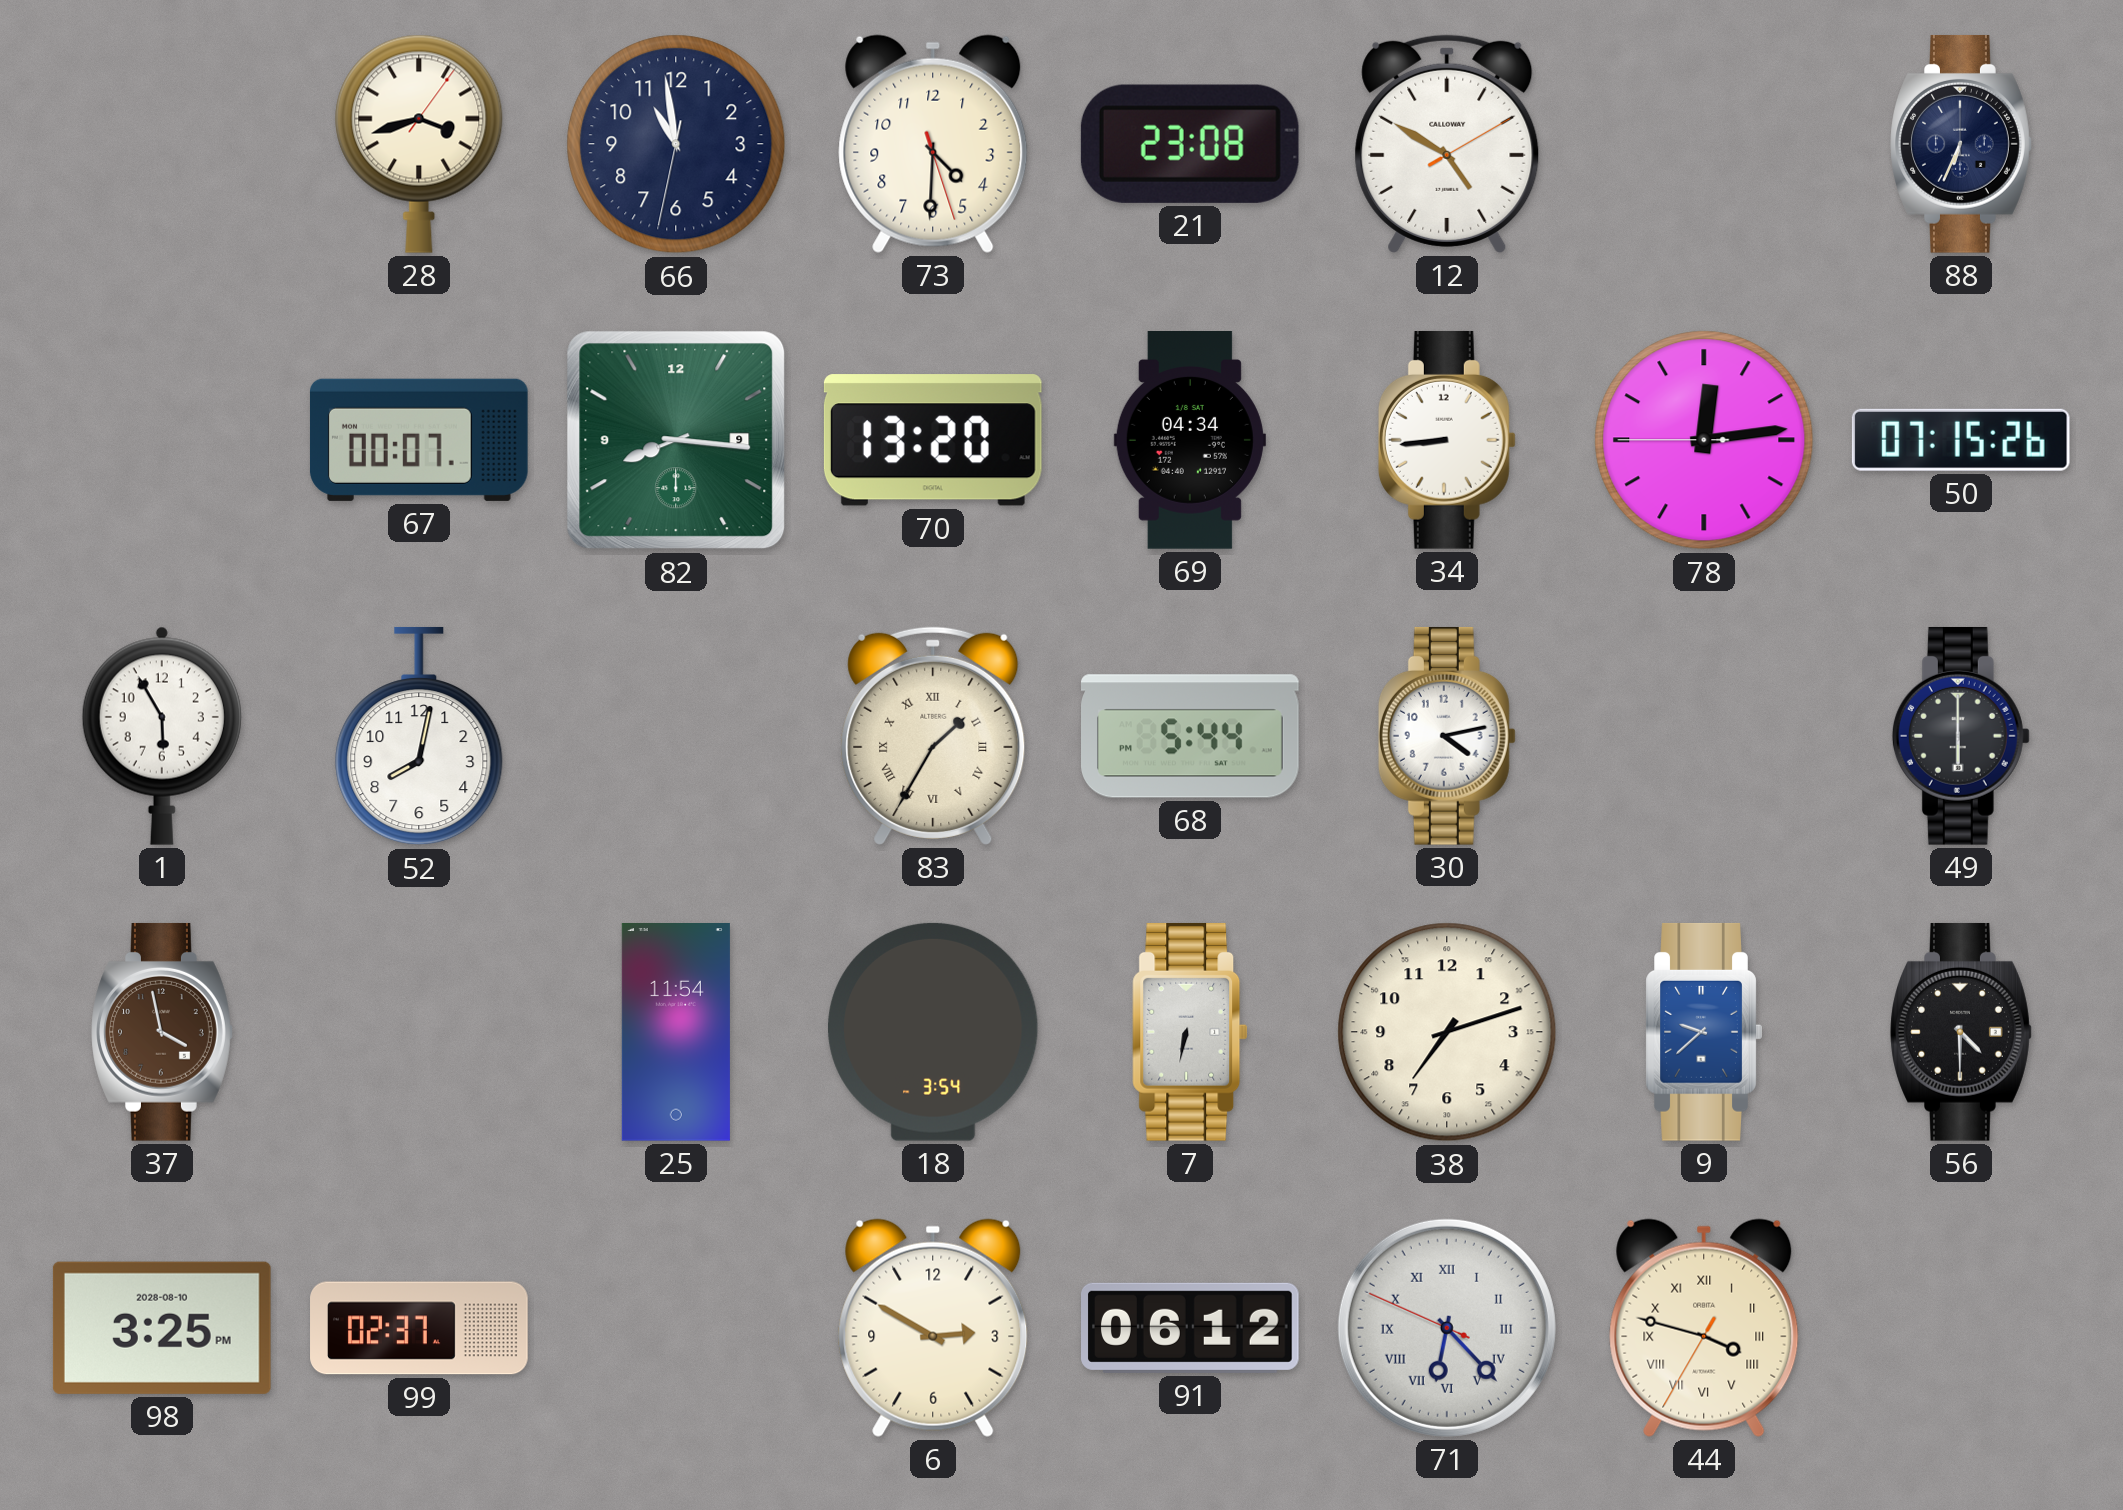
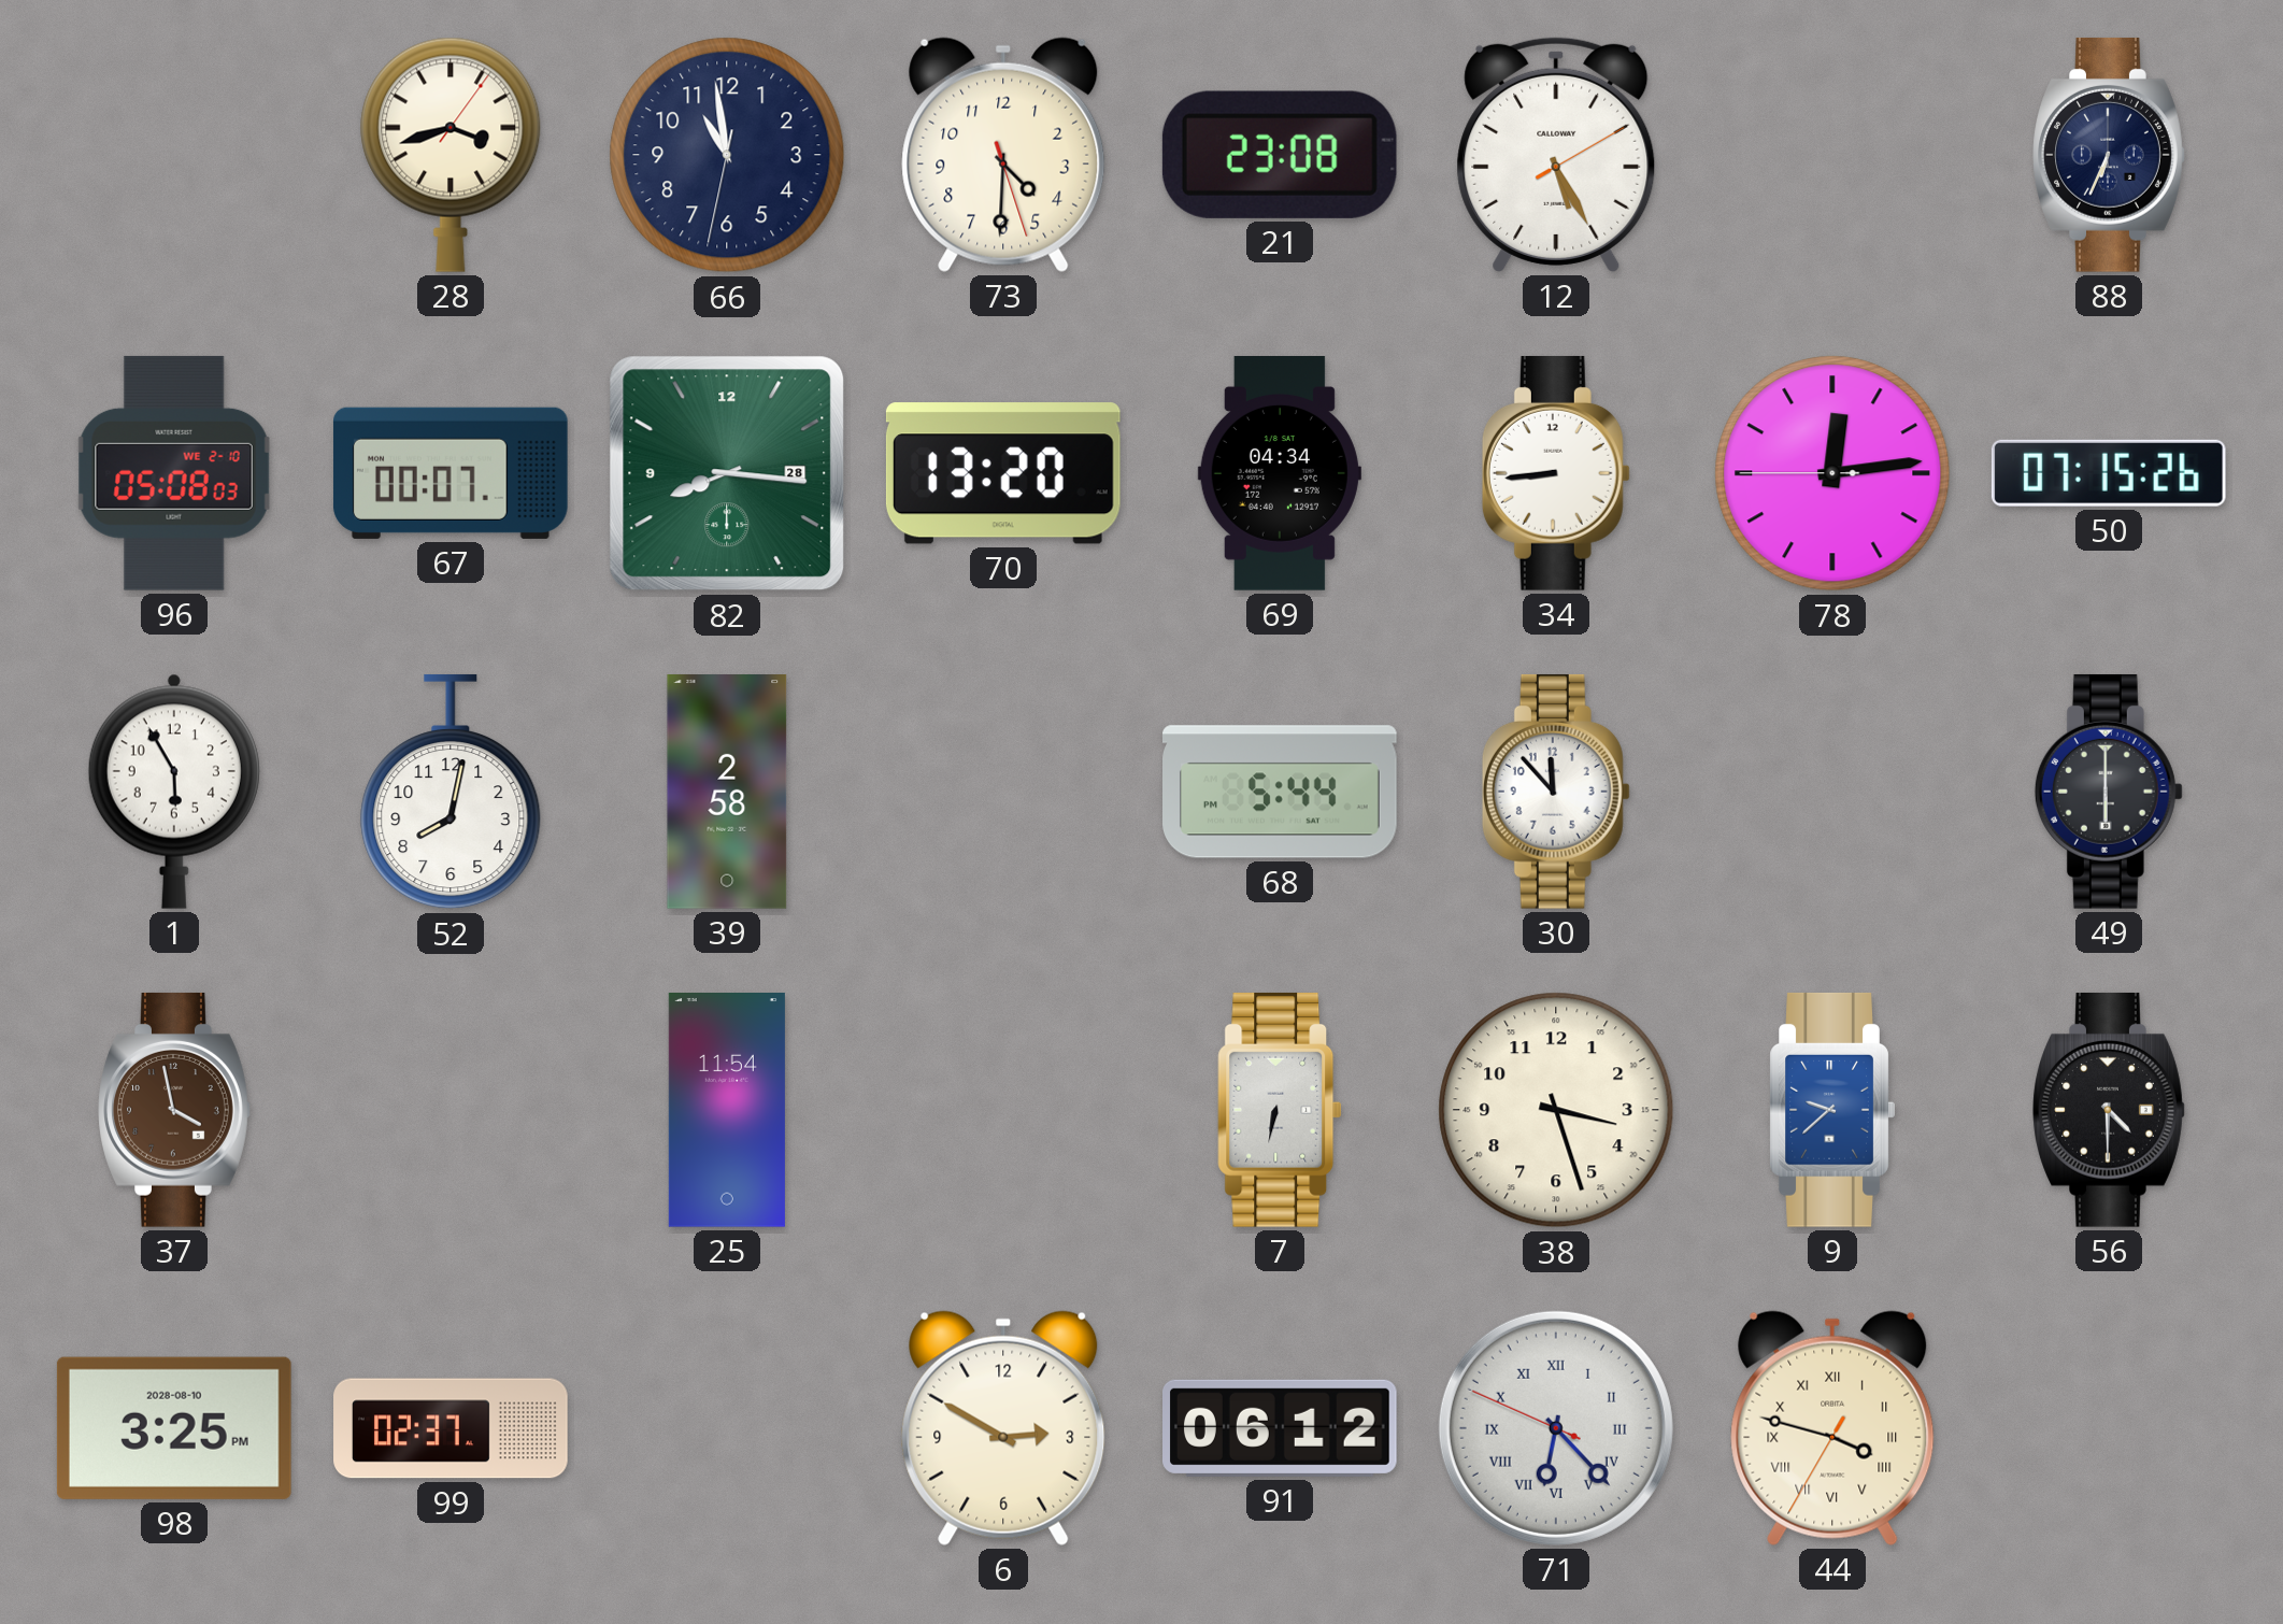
12: 4:50 -> 5:25
96: none -> 05:08
82 date: 9 -> 28
39: none -> 2:58
83: 1:35 -> none
30: 4:13 -> 11:53
18: 3:54 -> none
38: 7:12 -> 3:27
